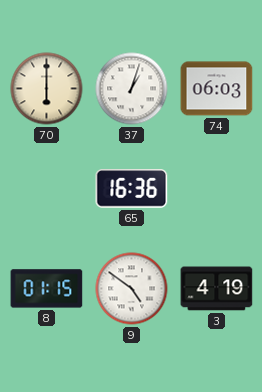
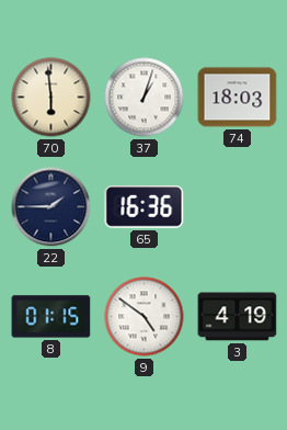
70: 6:00 -> 5:59
74: 06:03 -> 18:03
22: none -> 1:45
